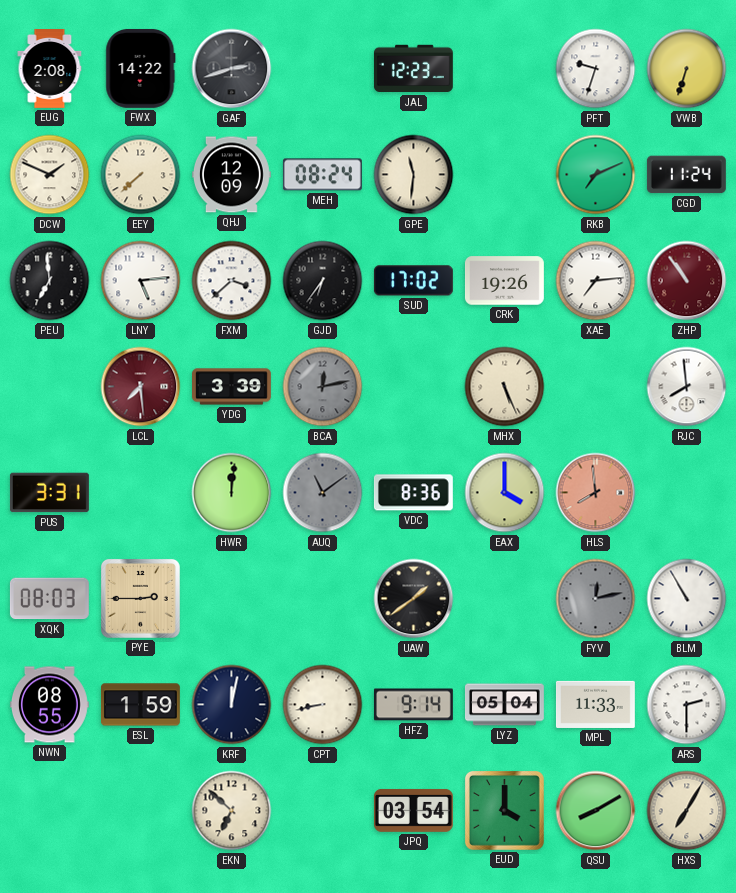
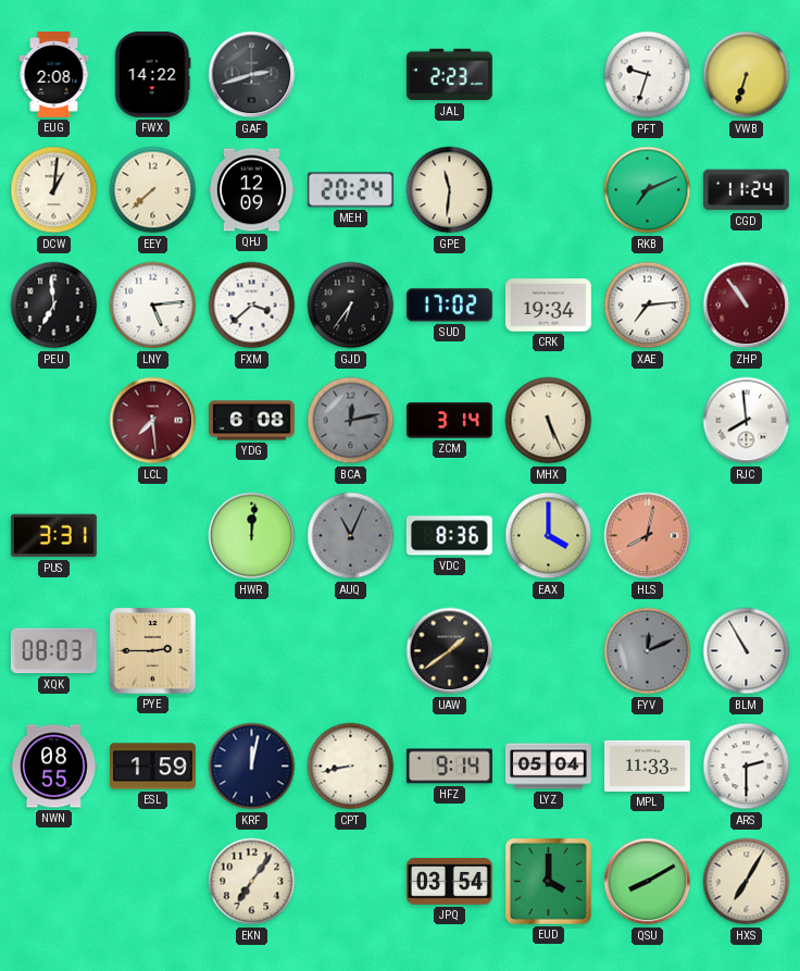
JAL: 12:23 -> 2:23
DCW: 1:49 -> 1:01
MEH: 08:24 -> 20:24
CRK: 19:26 -> 19:34
YDG: 3:39 -> 6:08
ZCM: none -> 3:14
AUQ: 11:09 -> 11:04
HLS: 7:59 -> 8:02
FYV: 12:13 -> 12:11
EKN: 6:52 -> 7:06
